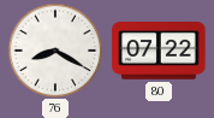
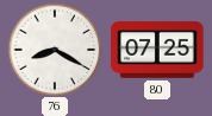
80: 07:22 -> 07:25
